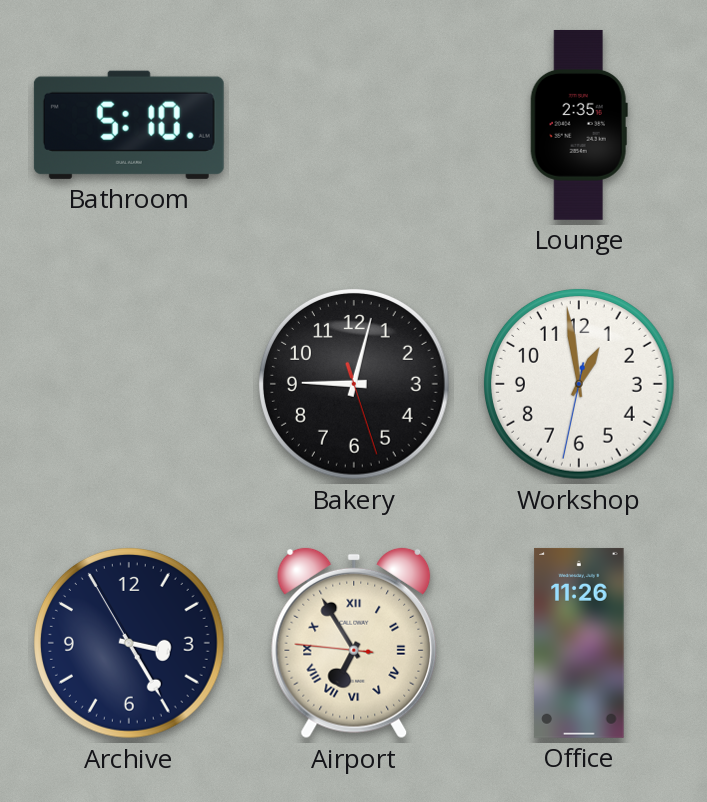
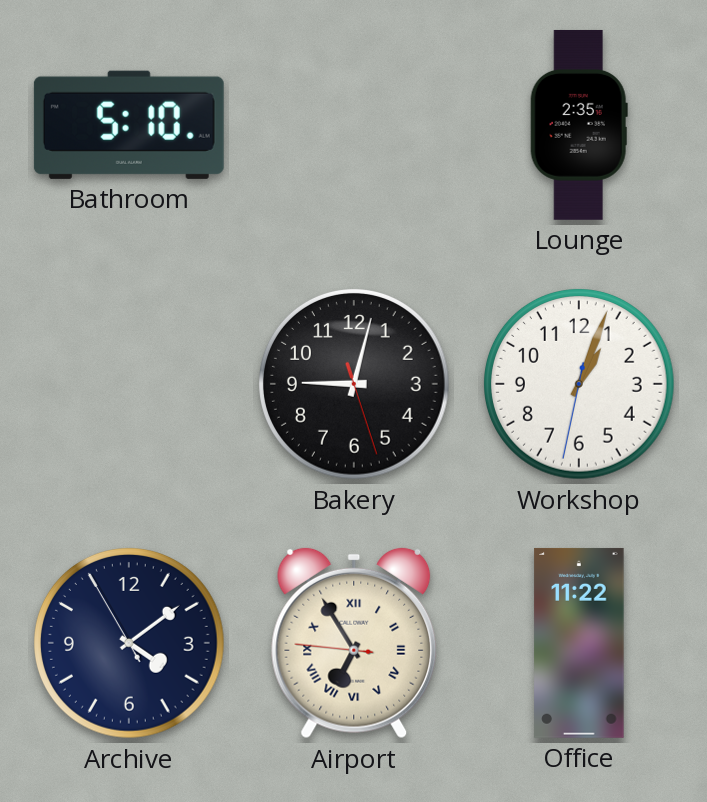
Workshop: 12:58 -> 1:03
Archive: 3:24 -> 4:08
Office: 11:26 -> 11:22
